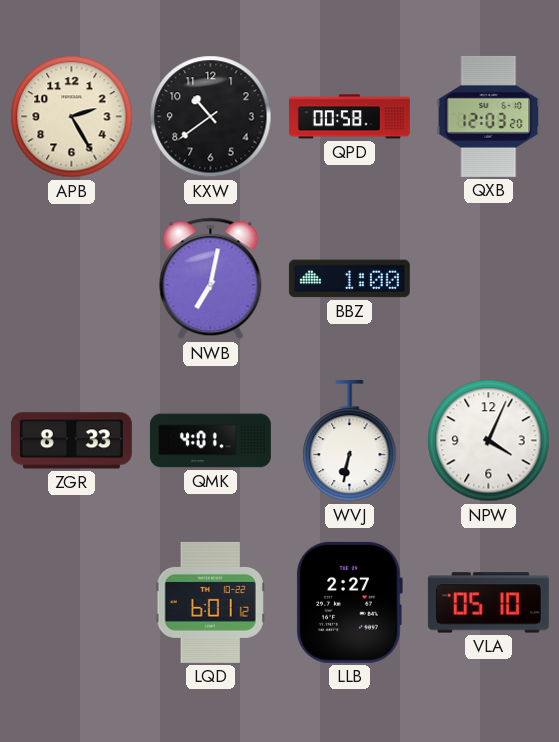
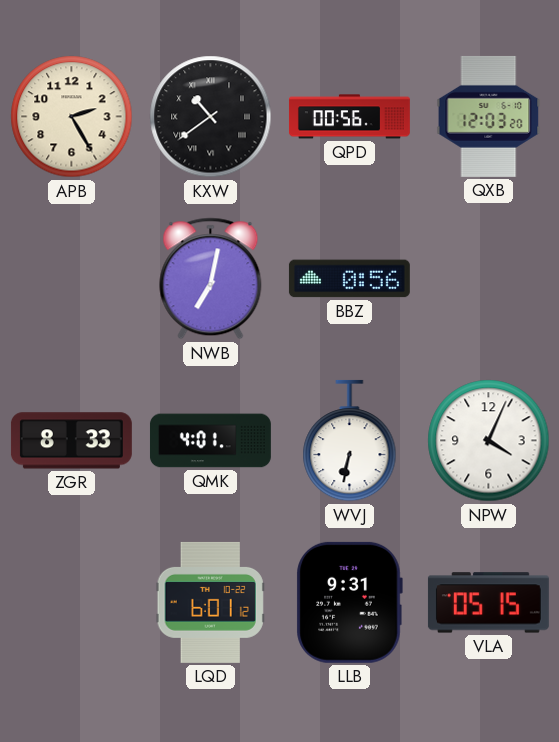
KXW numerals: Arabic -> Roman
QPD: 00:58 -> 00:56
BBZ: 1:00 -> 0:56
LLB: 2:27 -> 9:31
VLA: 05:10 -> 05:15
